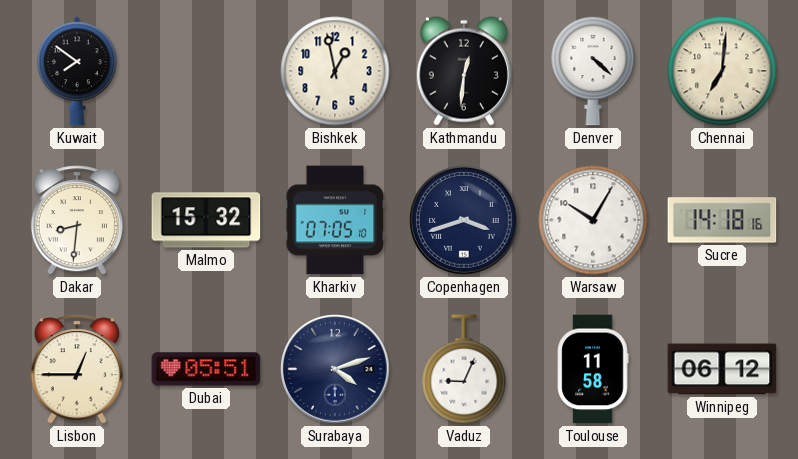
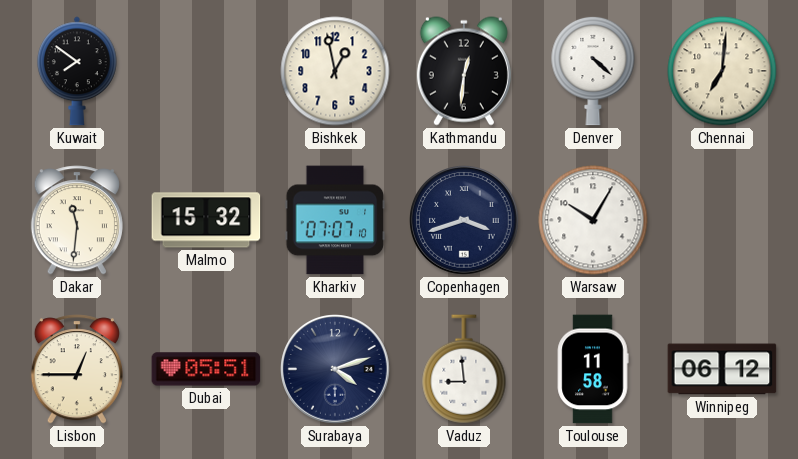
Dakar: 8:31 -> 11:31
Kharkiv: 07:05 -> 07:07
Sucre: 14:18 -> none
Vaduz: 9:04 -> 8:59
